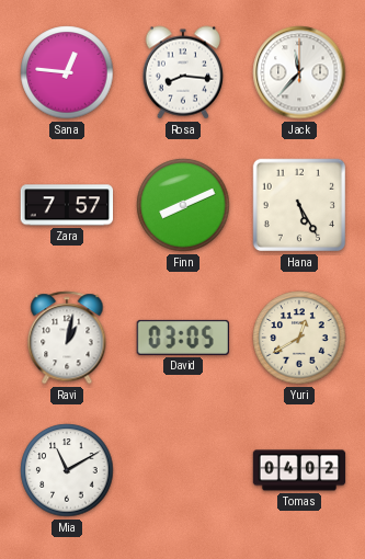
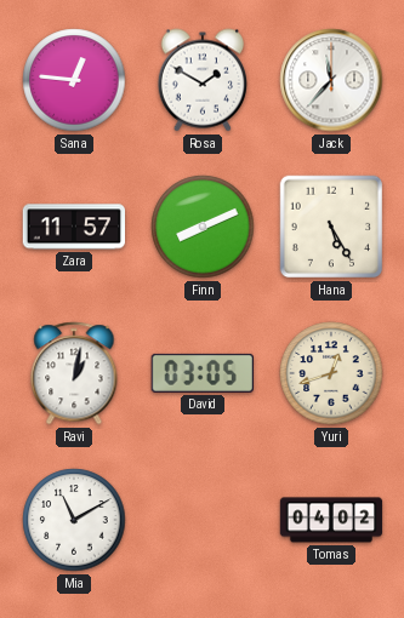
Rosa: 8:16 -> 1:50
Zara: 7:57 -> 11:57
Yuri: 12:40 -> 12:42
